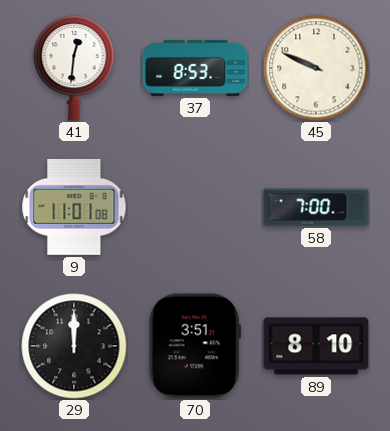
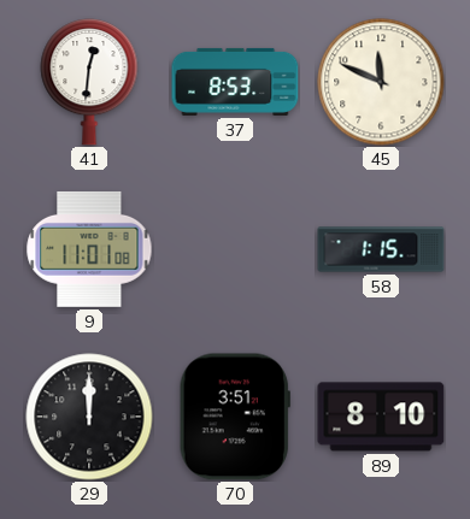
45: 9:49 -> 11:49
58: 7:00 -> 1:15
